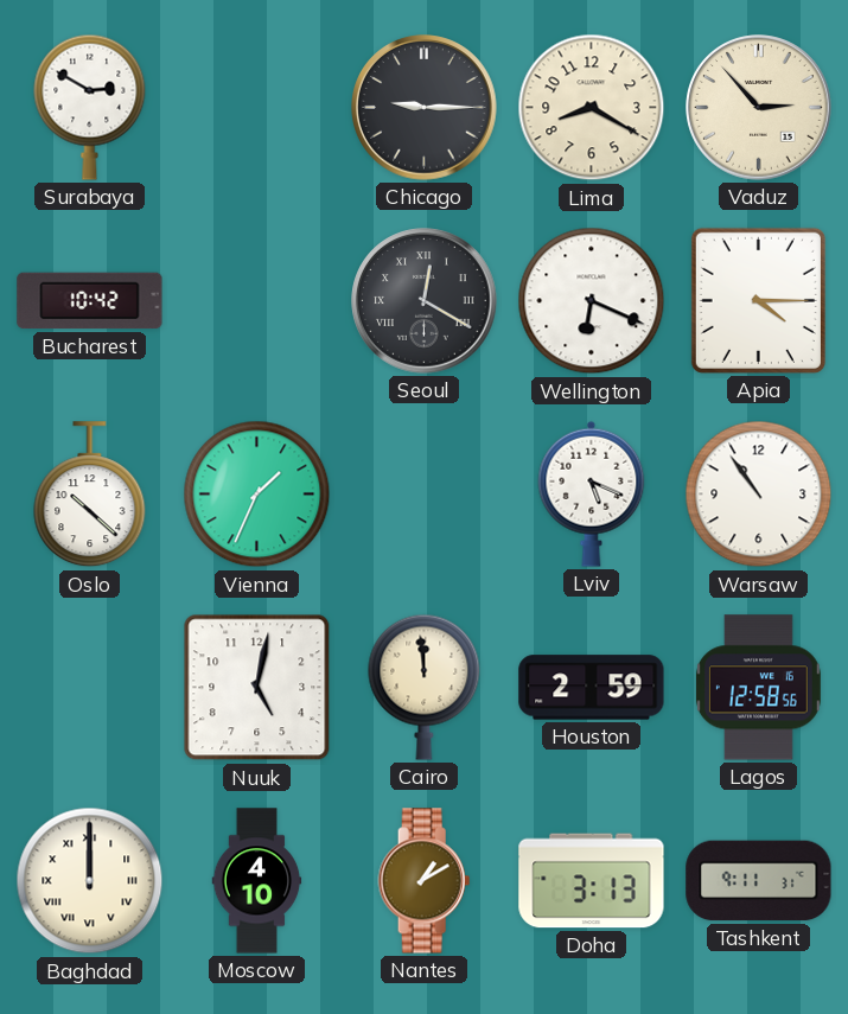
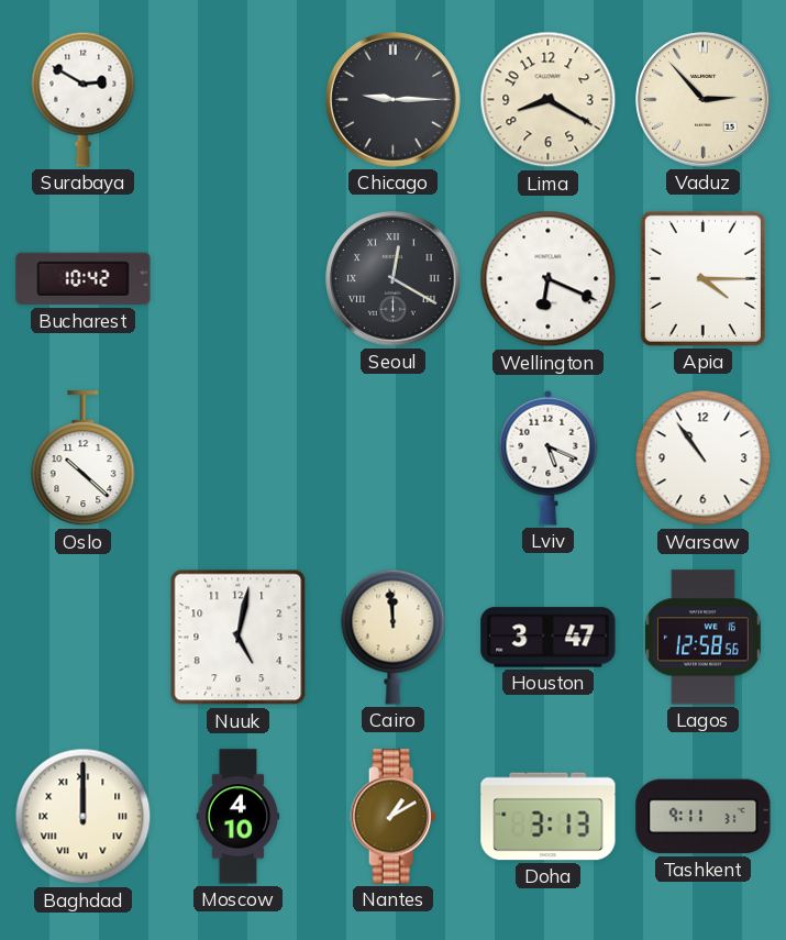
Vienna: 1:34 -> none
Houston: 2:59 -> 3:47
